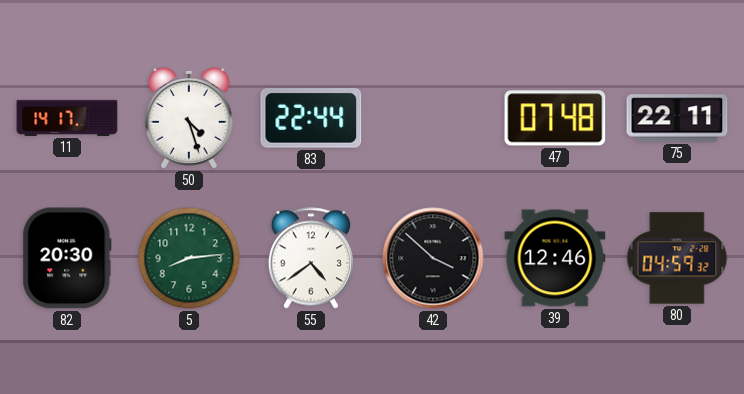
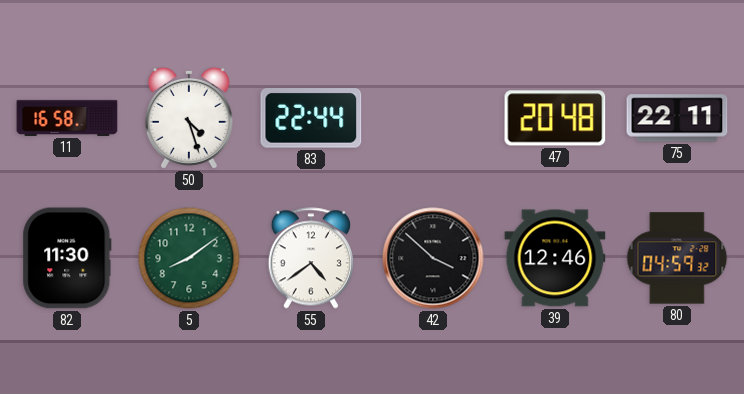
11: 14:17 -> 16:58
47: 07:48 -> 20:48
82: 20:30 -> 11:30
5: 8:14 -> 8:09
